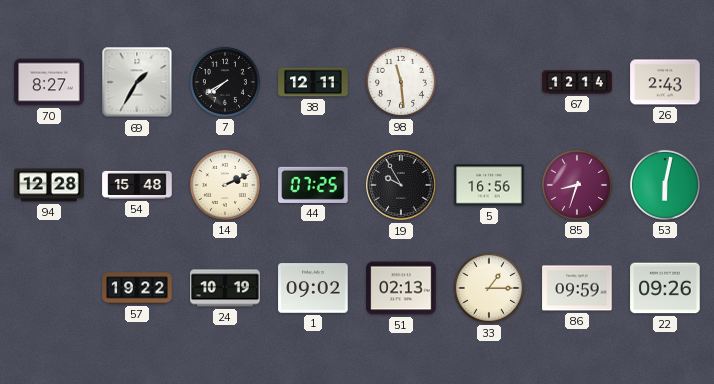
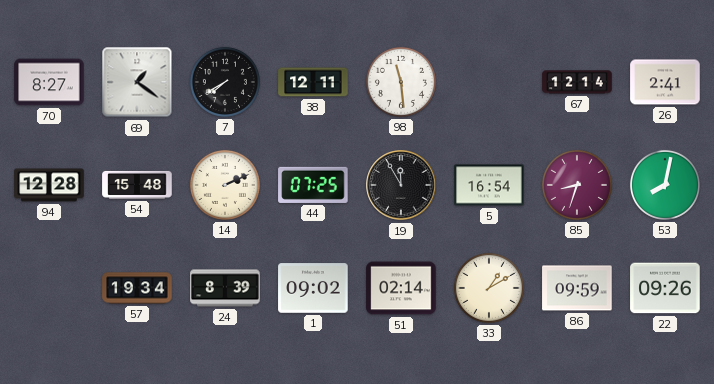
69: 1:35 -> 1:21
26: 2:43 -> 2:41
19: 9:55 -> 11:55
5: 16:56 -> 16:54
53: 6:02 -> 8:02
57: 19:22 -> 19:34
24: 10:19 -> 8:39
51: 02:13 -> 02:14
33: 1:15 -> 1:10
